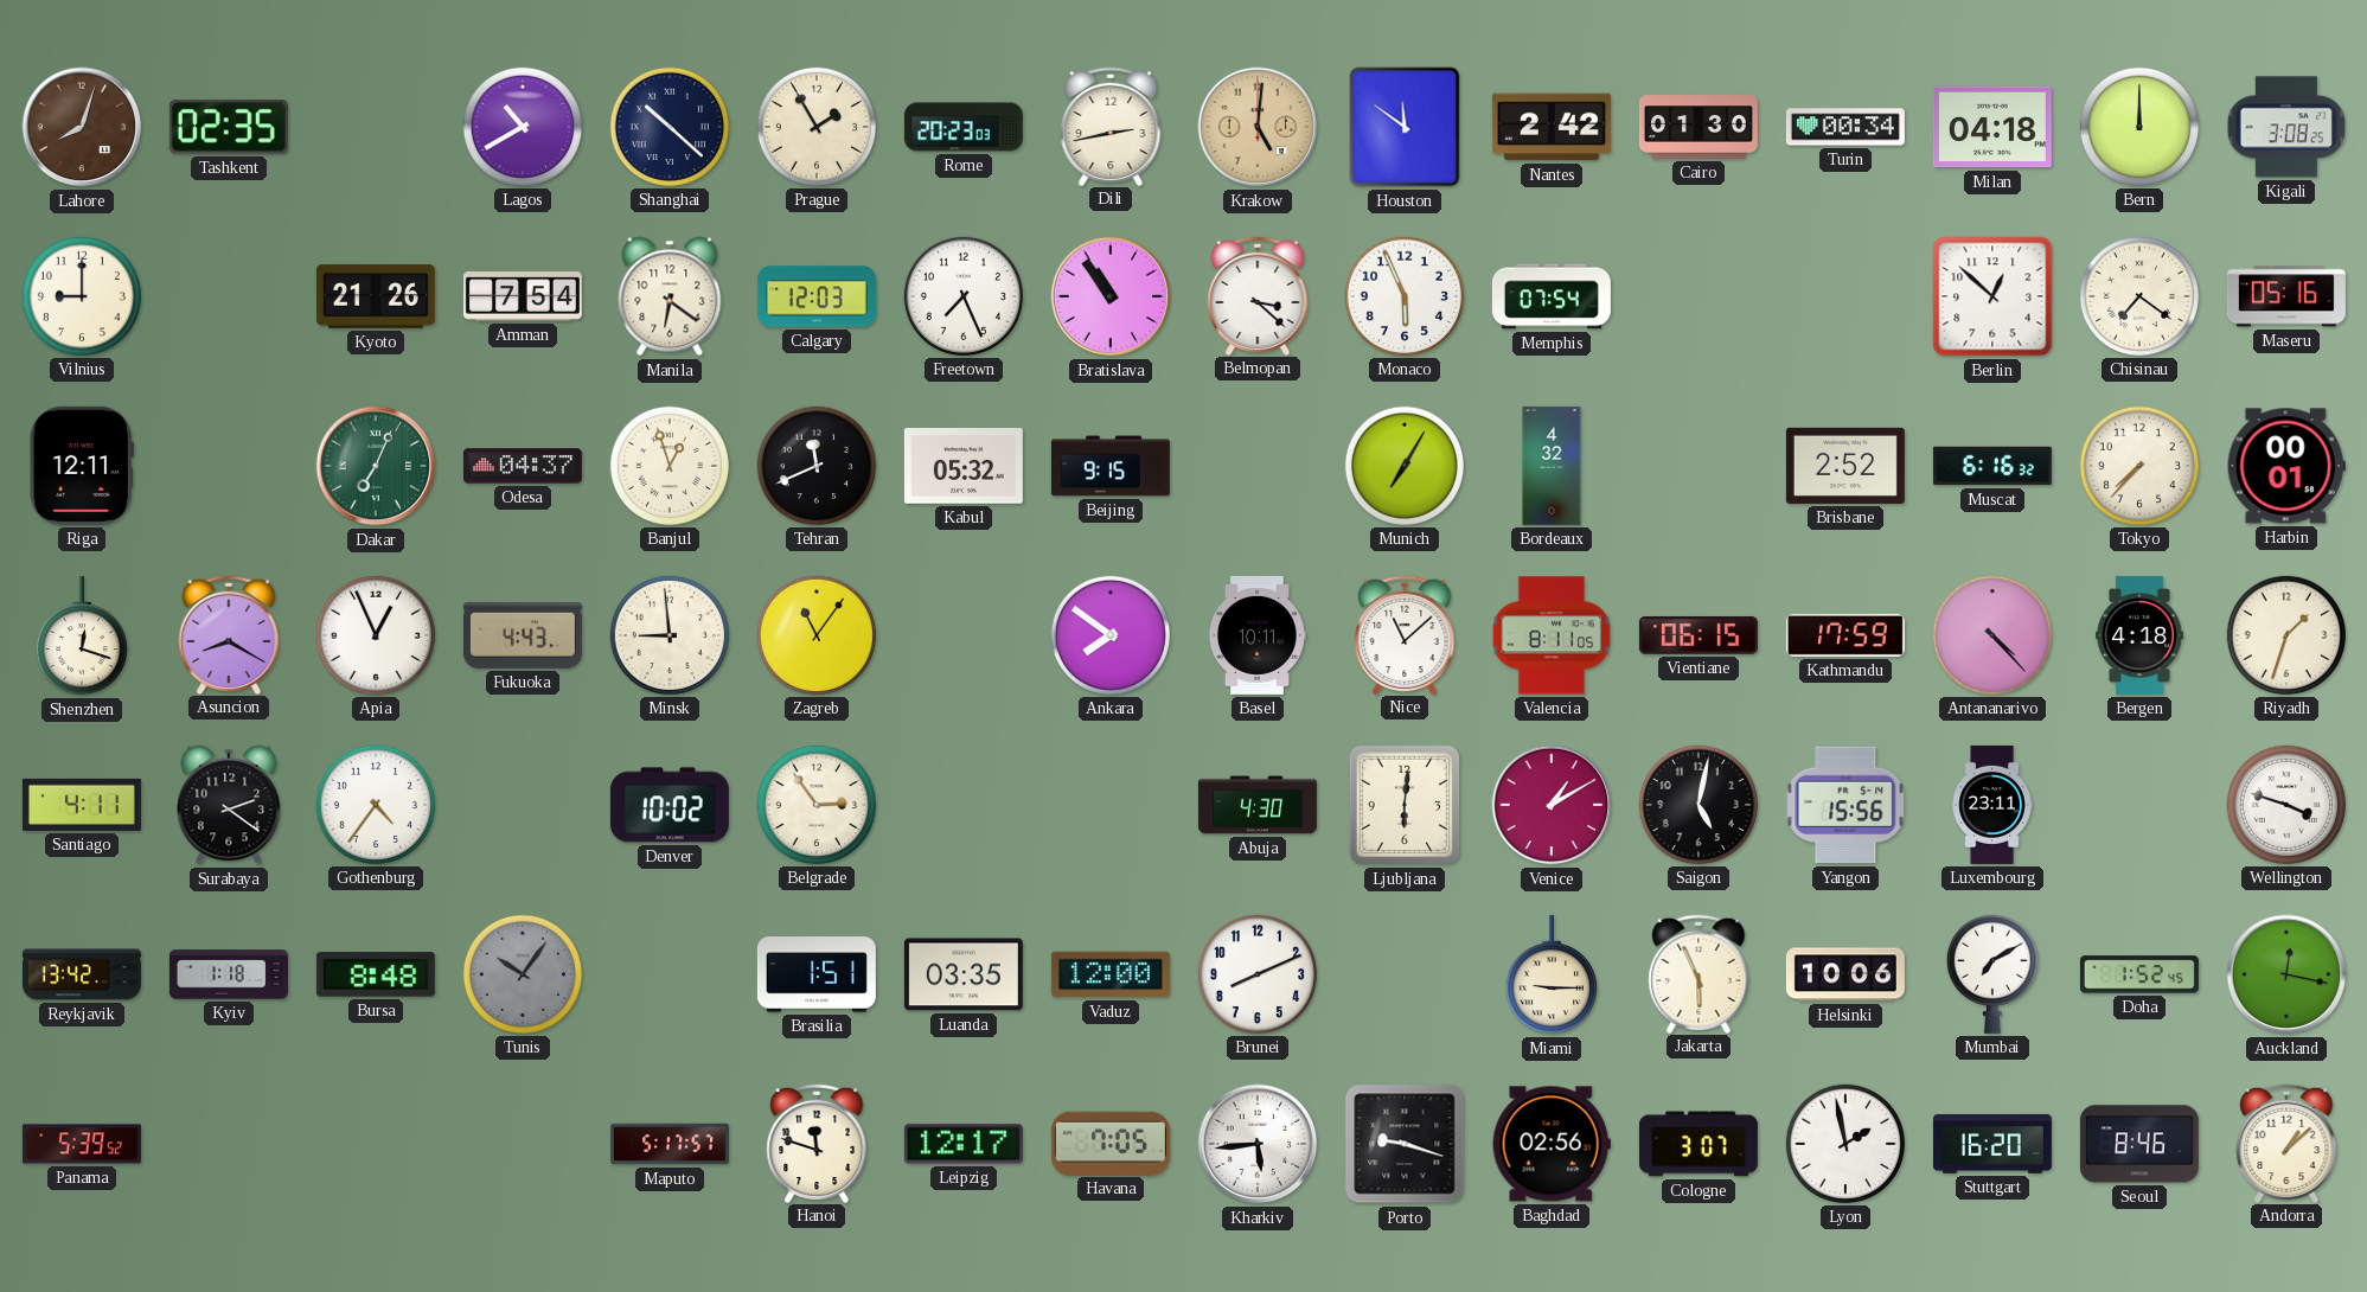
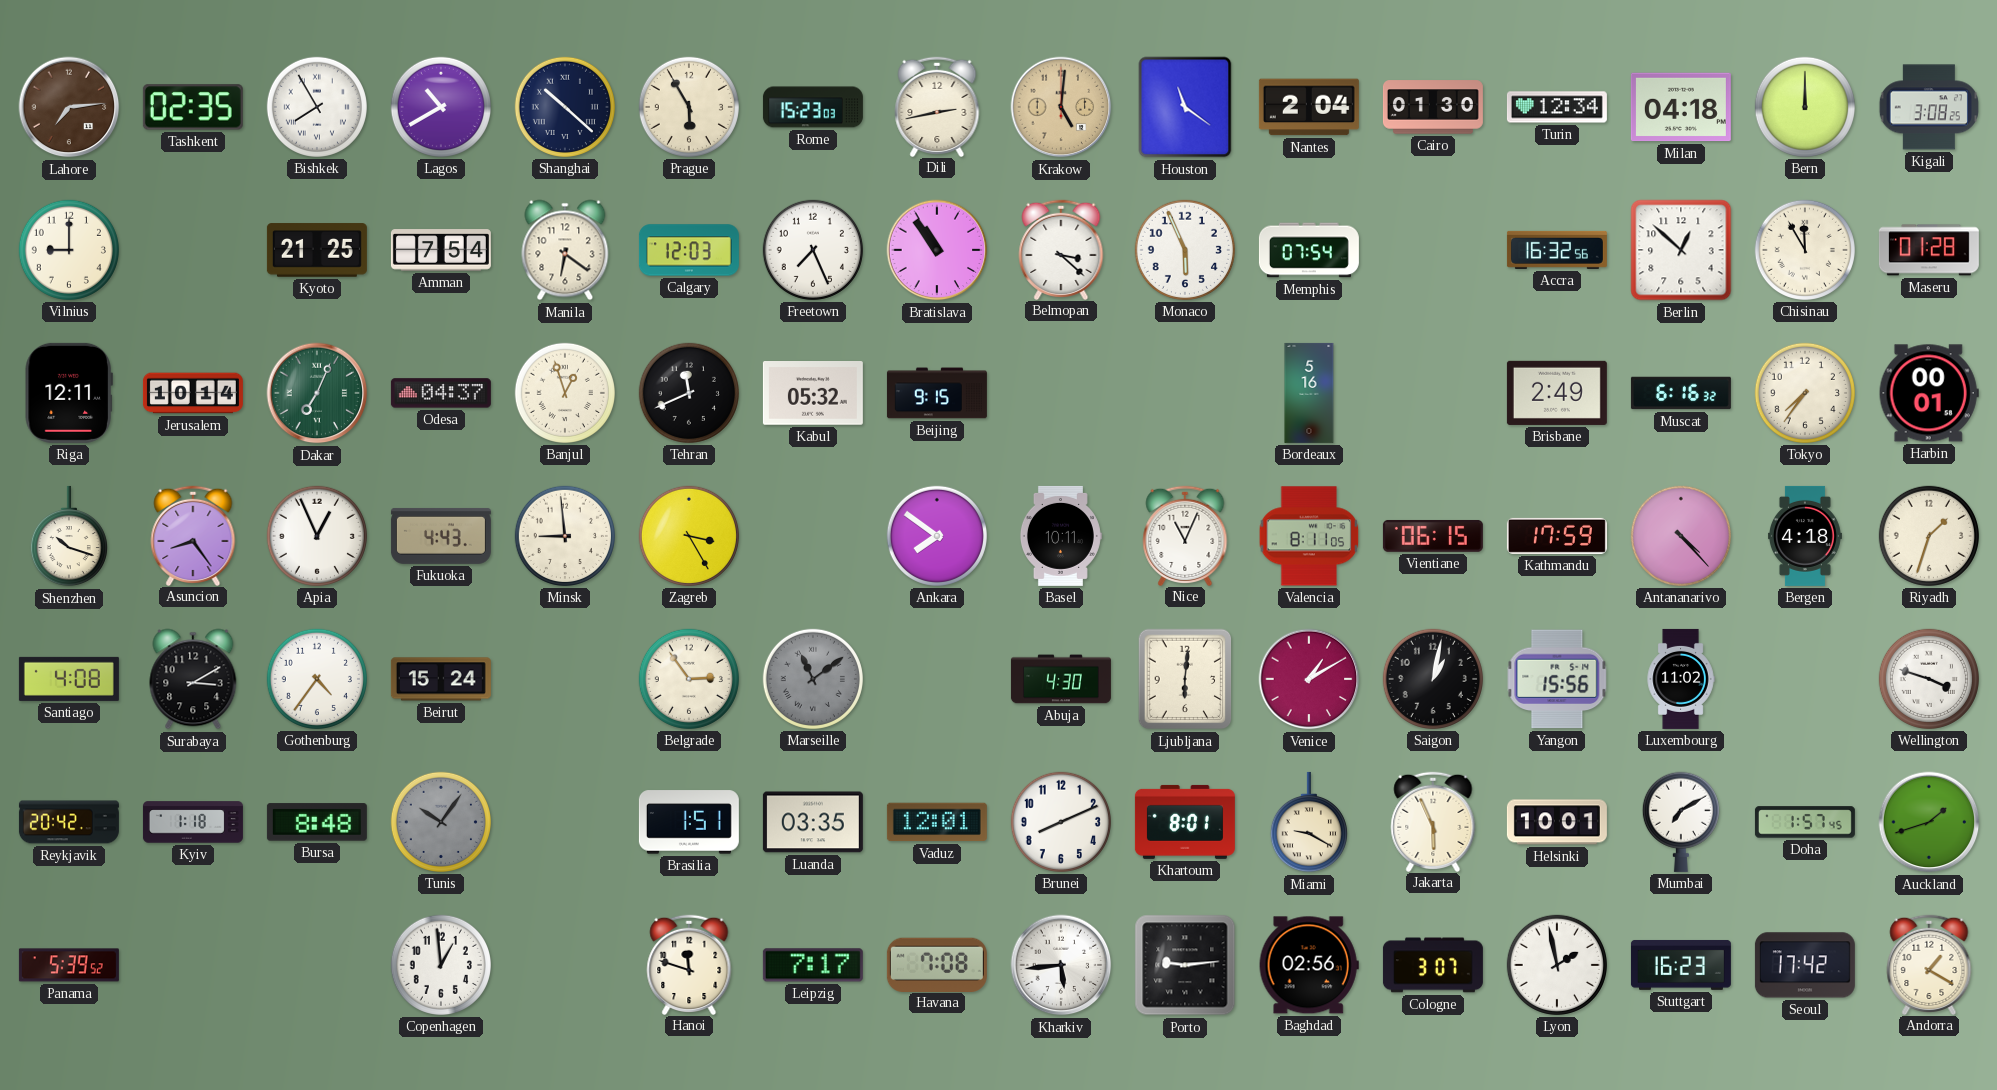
Lahore: 8:03 -> 7:14
Bishkek: none -> 7:55
Prague: 1:55 -> 5:55
Rome: 20:23 -> 15:23
Houston: 11:51 -> 11:21
Nantes: 2:42 -> 2:04
Turin: 00:34 -> 12:34
Kyoto: 21:26 -> 21:25
Accra: none -> 16:32
Chisinau: 7:21 -> 11:55
Maseru: 05:16 -> 01:28
Jerusalem: none -> 10:14
Munich: 7:05 -> none
Bordeaux: 4:32 -> 5:16
Brisbane: 2:52 -> 2:49
Tokyo: 7:37 -> 7:36
Shenzhen: 12:18 -> 10:18
Asuncion: 8:20 -> 8:24
Zagreb: 11:06 -> 3:25
Nice: 11:08 -> 11:04
Santiago: 4:11 -> 4:08
Surabaya: 2:21 -> 3:10
Beirut: none -> 15:24
Denver: 10:02 -> none
Marseille: none -> 11:09
Saigon: 5:02 -> 1:02
Luxembourg: 23:11 -> 11:02
Reykjavik: 13:42 -> 20:42
Vaduz: 12:00 -> 12:01
Khartoum: none -> 8:01
Miami: 9:15 -> 9:20
Helsinki: 10:06 -> 10:01
Doha: 1:52 -> 1:57
Auckland: 12:17 -> 1:42
Copenhagen: none -> 12:59
Maputo: 5:17 -> none
Leipzig: 12:17 -> 7:17
Havana: 7:05 -> 7:08
Porto: 9:18 -> 9:14
Stuttgart: 16:20 -> 16:23
Seoul: 8:46 -> 17:42
Andorra: 1:08 -> 1:20
